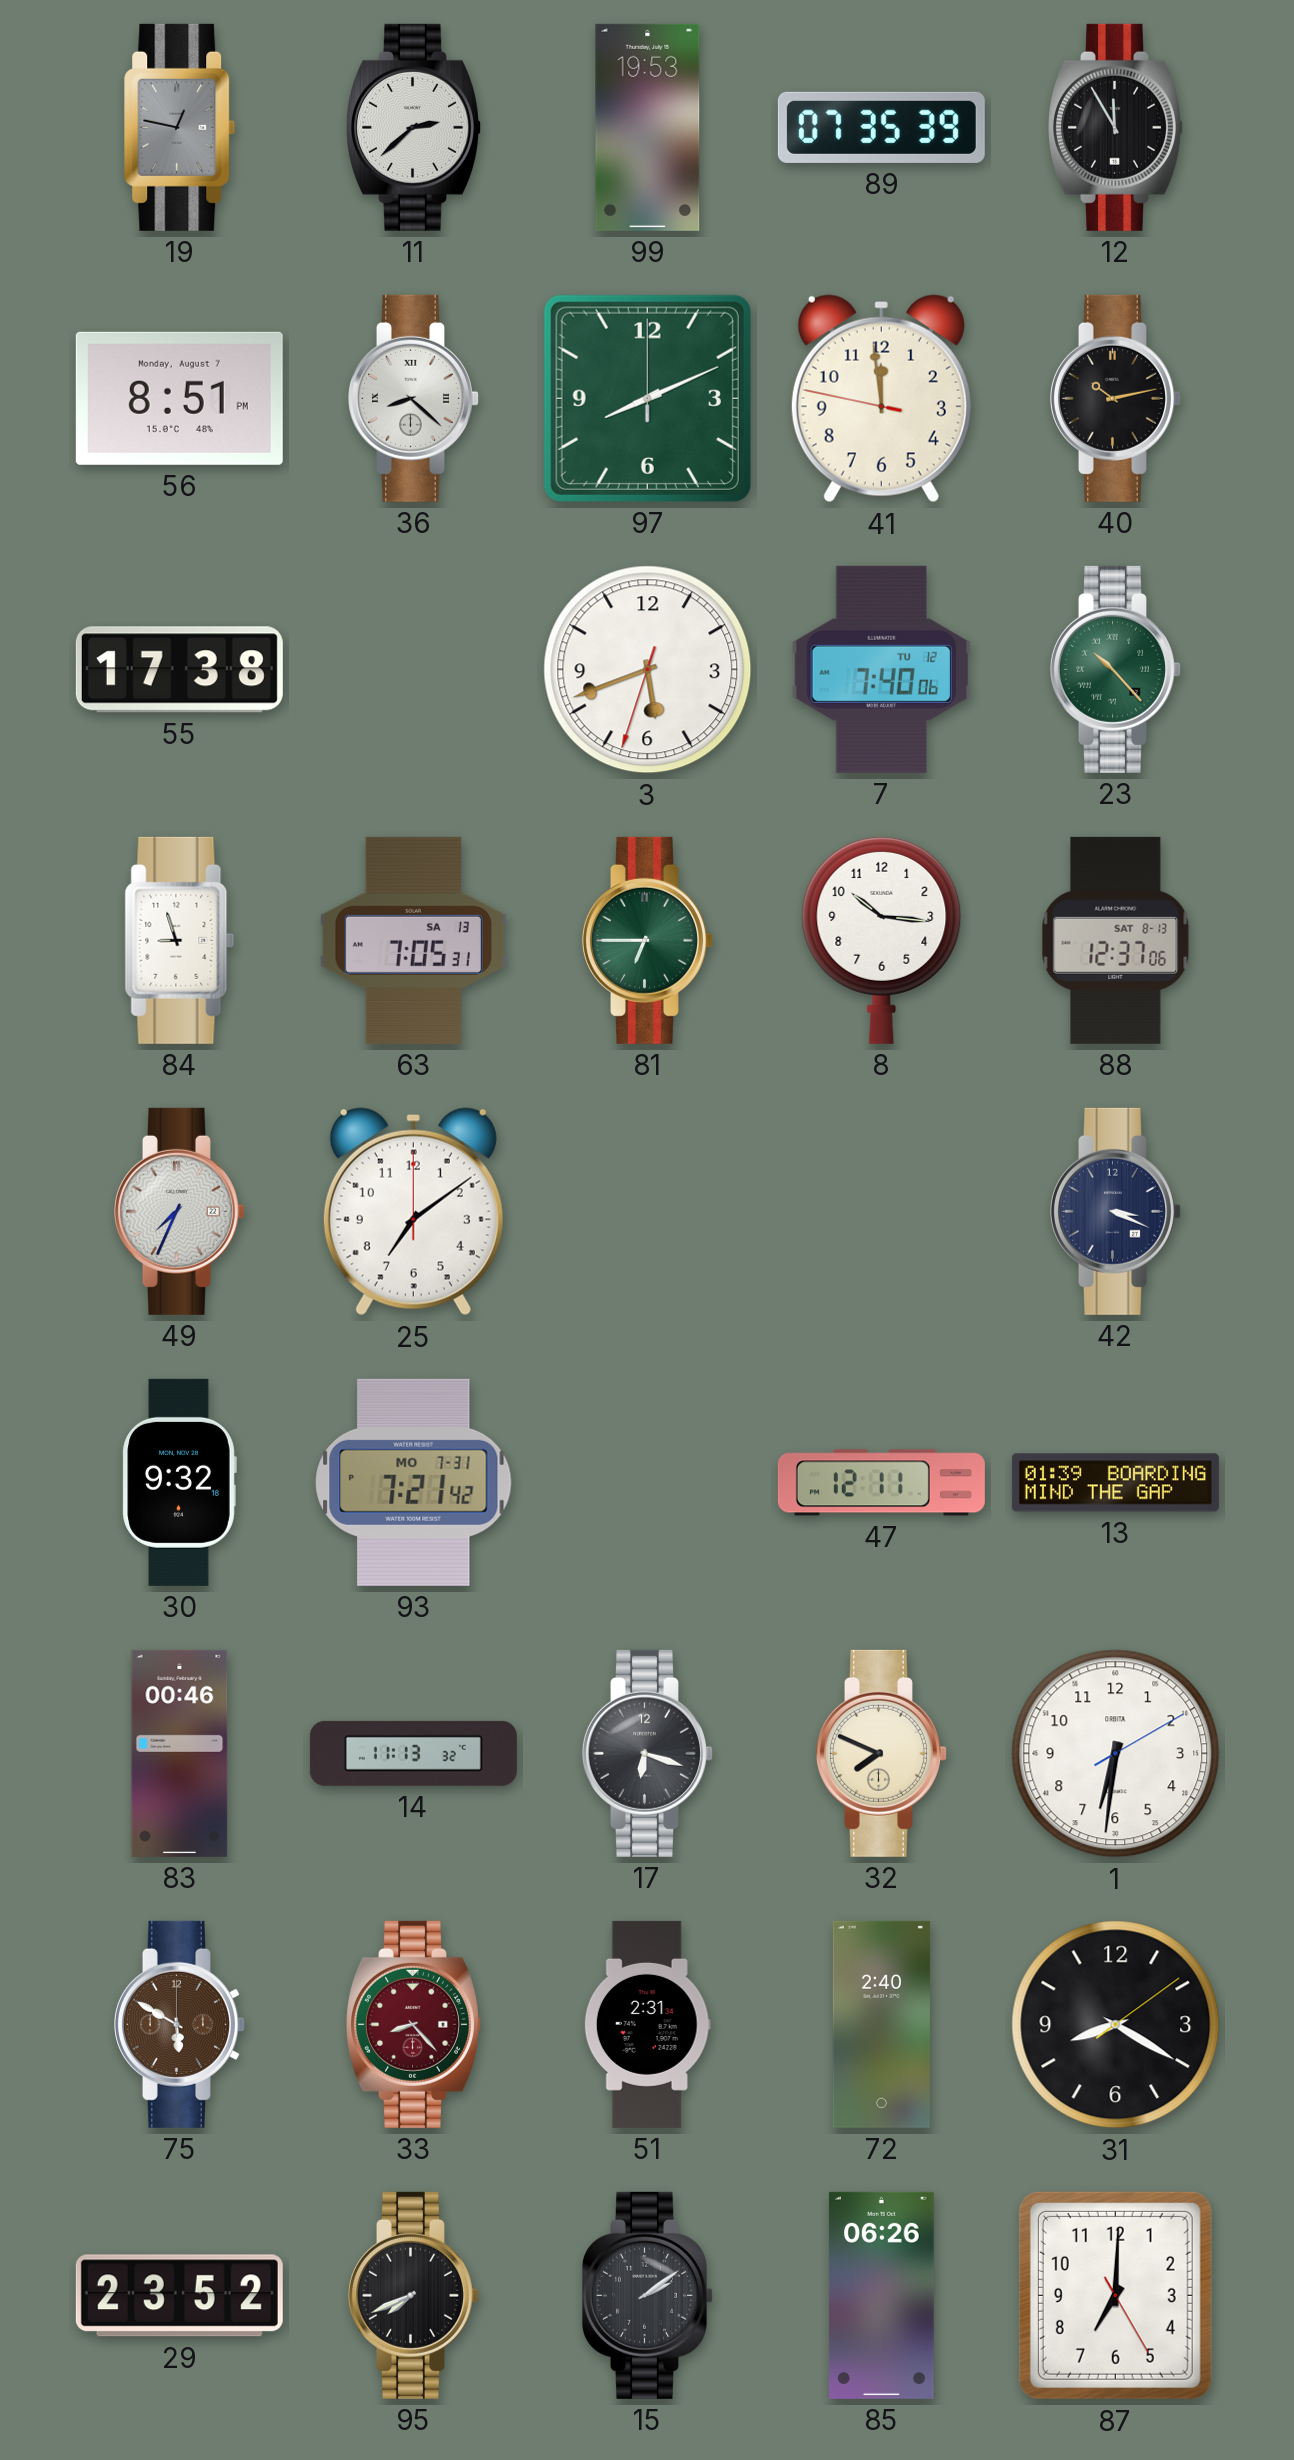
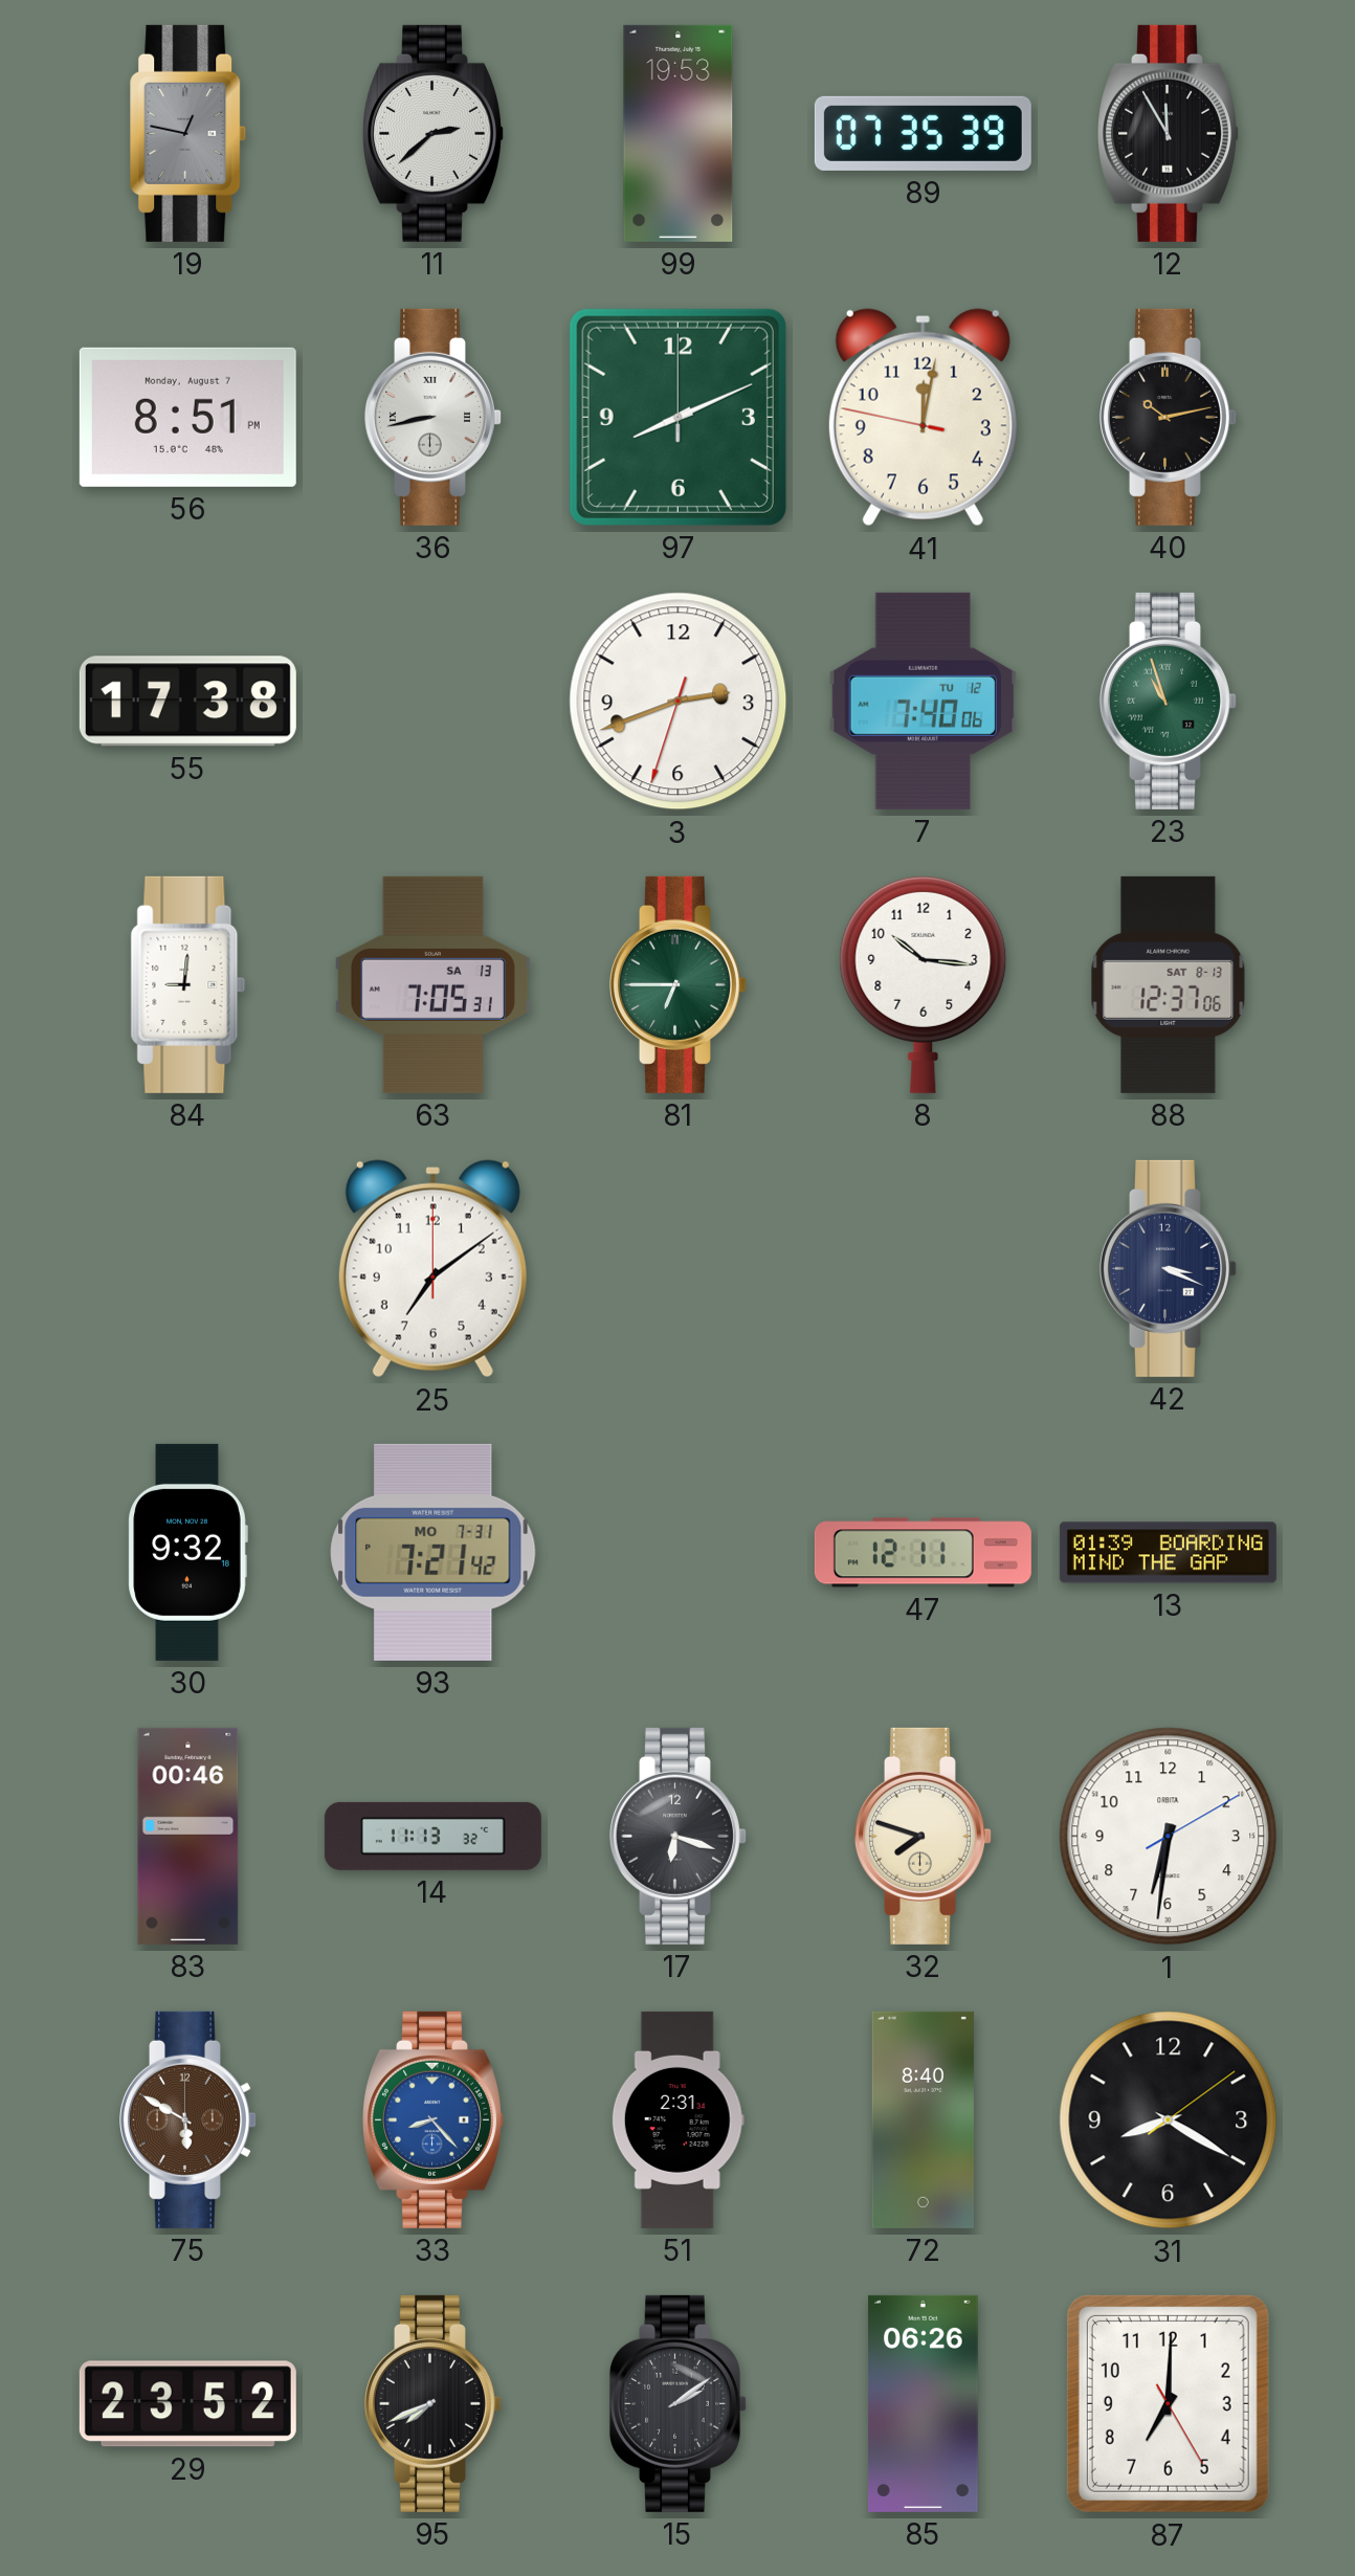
36: 8:22 -> 8:43
41: 11:58 -> 12:01
3: 5:41 -> 2:41
23: 10:23 -> 10:57
84: 8:57 -> 9:01
49: 7:34 -> none
32: 7:49 -> 7:48
33 dial: burgundy -> blue
72: 2:40 -> 8:40
